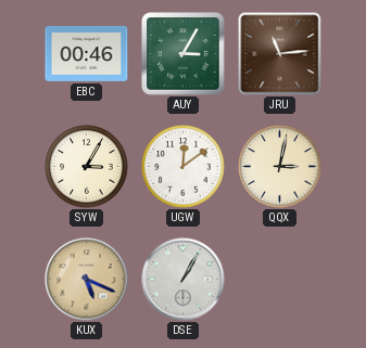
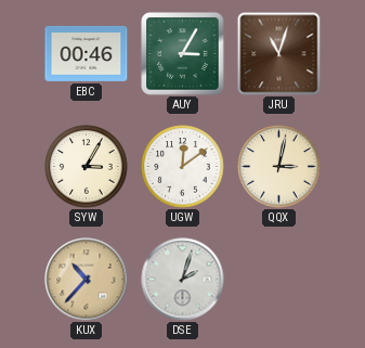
JRU: 11:14 -> 11:03
KUX: 5:19 -> 10:37
DSE: 1:05 -> 2:03
